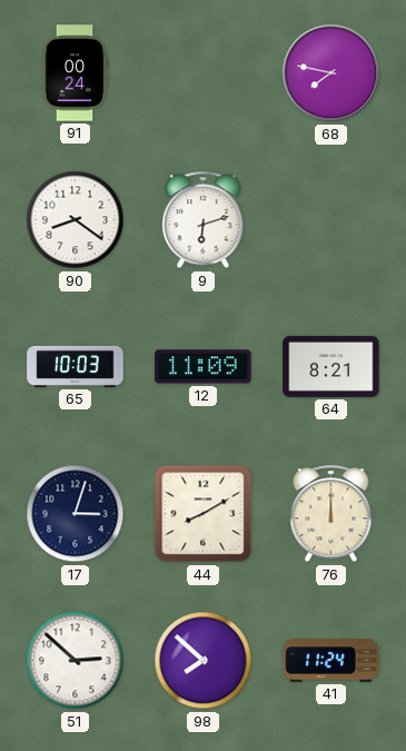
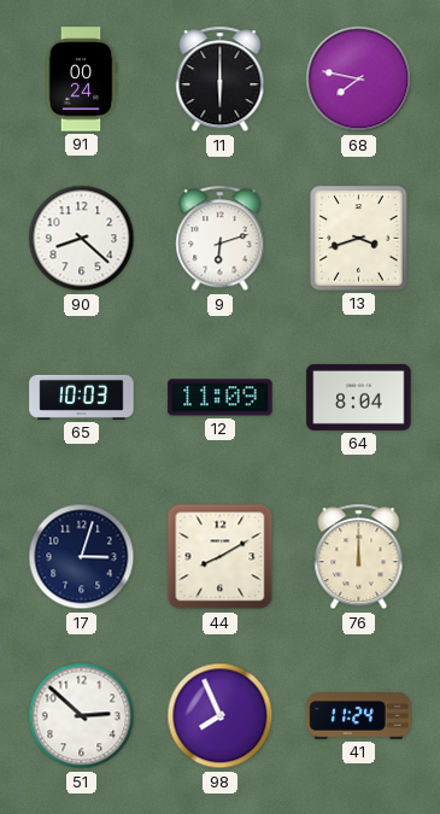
11: none -> 6:00
90: 8:21 -> 8:22
13: none -> 3:42
64: 8:21 -> 8:04
98: 7:52 -> 7:56
